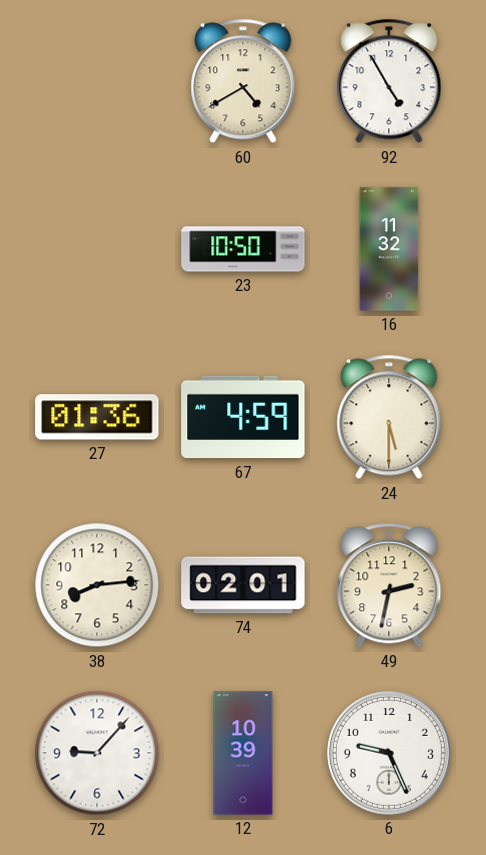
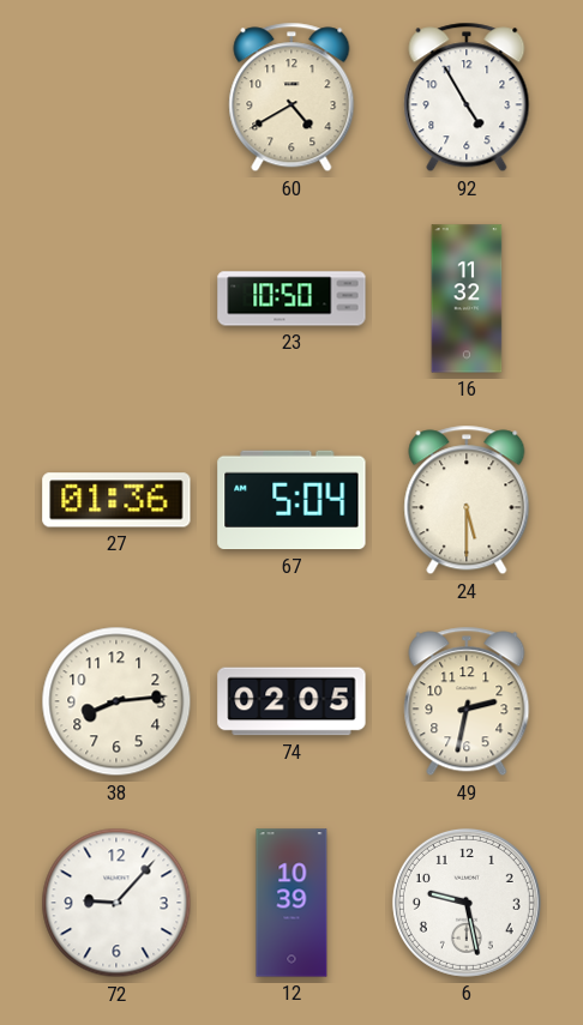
67: 4:59 -> 5:04
74: 02:01 -> 02:05
6: 9:26 -> 9:28
